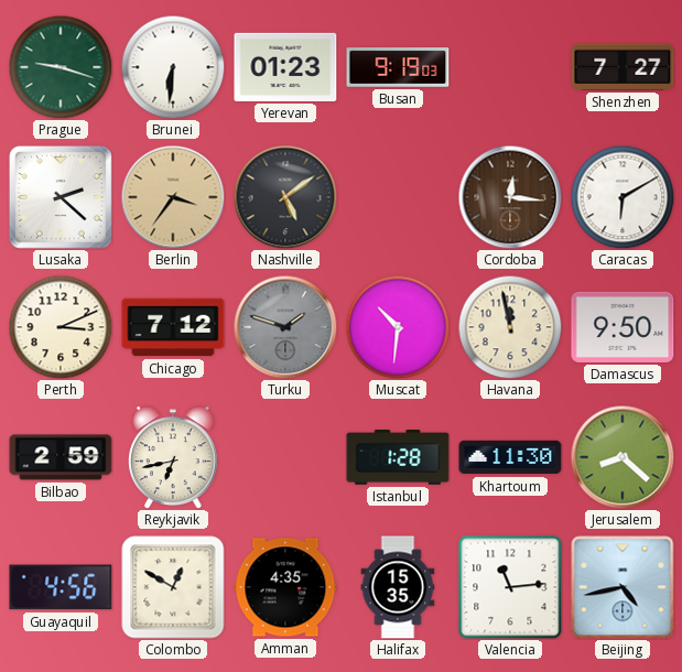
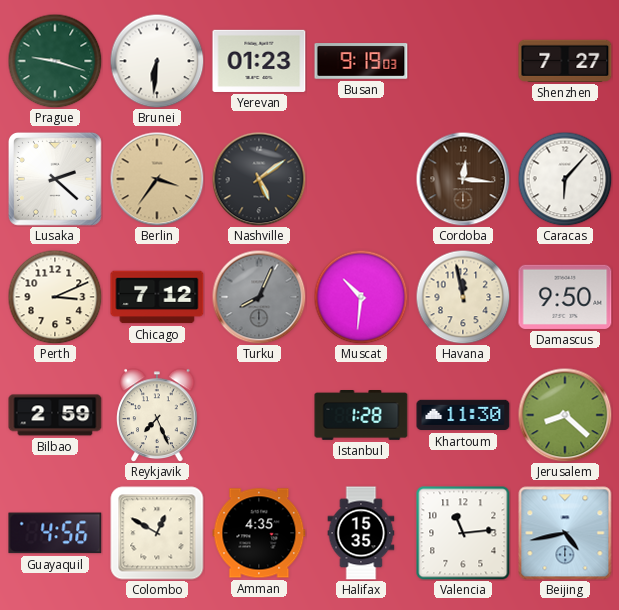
Caracas: 6:10 -> 6:07
Turku: 1:48 -> 8:04
Reykjavik: 6:43 -> 7:26
